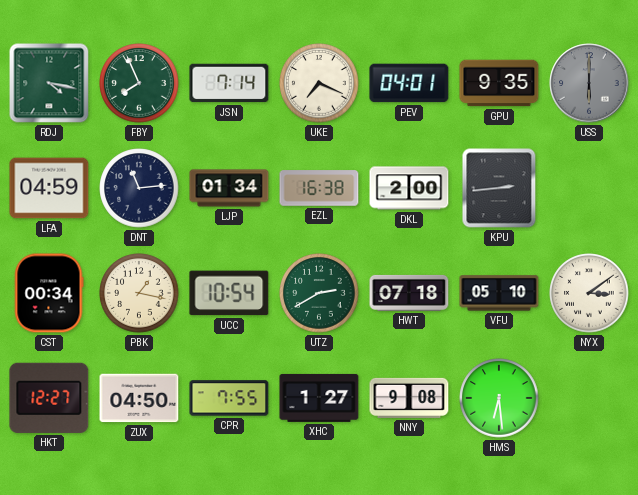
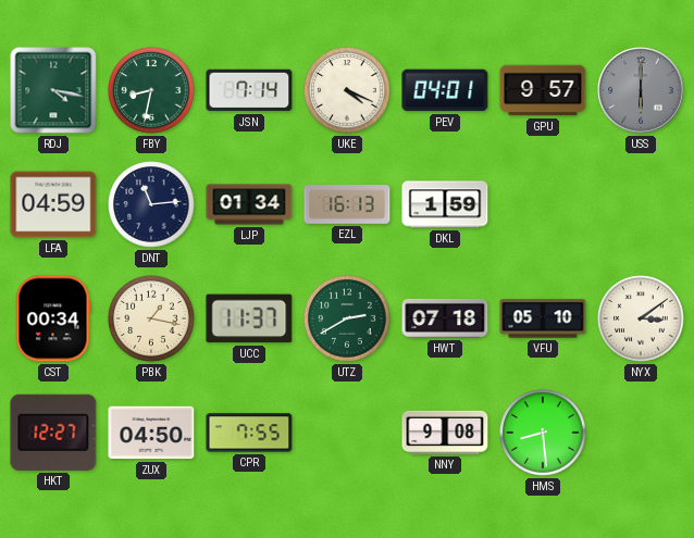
FBY: 7:56 -> 8:32
UKE: 7:19 -> 4:19
GPU: 9:35 -> 9:57
EZL: 16:38 -> 16:13
DKL: 2:00 -> 1:59
KPU: 2:44 -> none
UCC: 10:54 -> 11:37
XHC: 1:27 -> none
HMS: 6:29 -> 8:29
